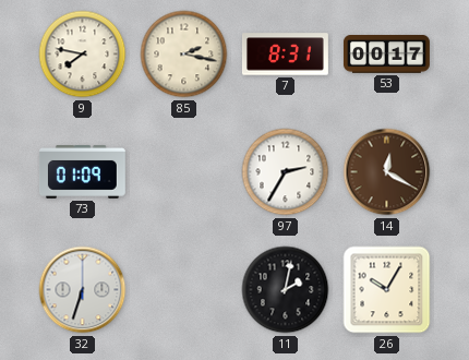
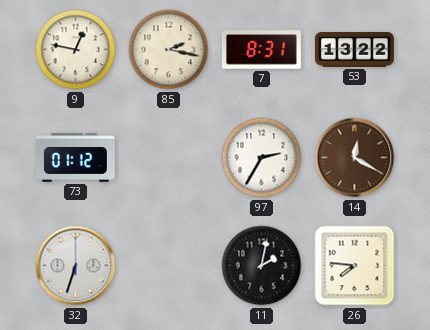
9: 7:47 -> 12:47
53: 00:17 -> 13:22
73: 01:09 -> 01:12
26: 10:05 -> 7:46
